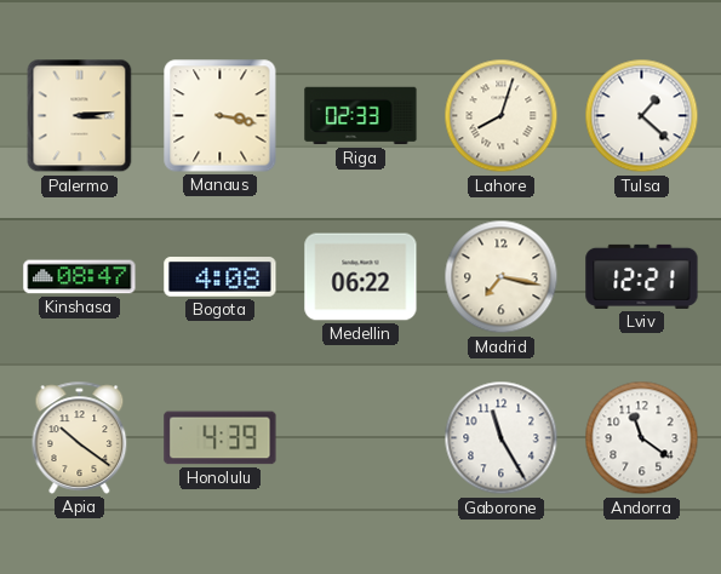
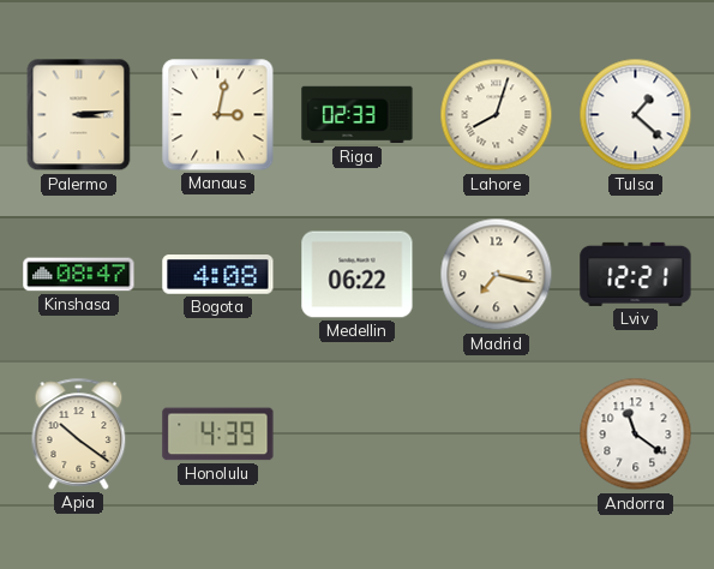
Manaus: 3:17 -> 3:02
Gaborone: 11:25 -> none
